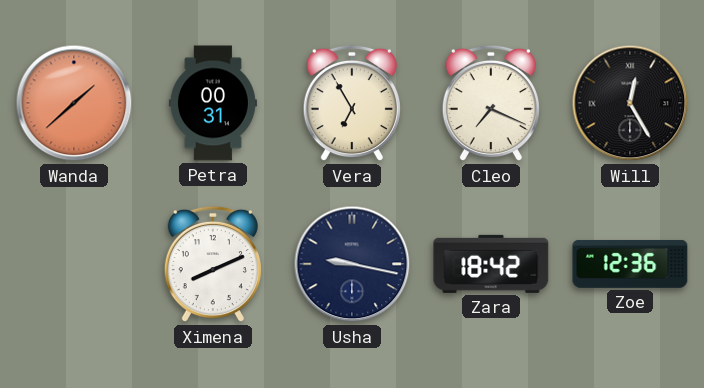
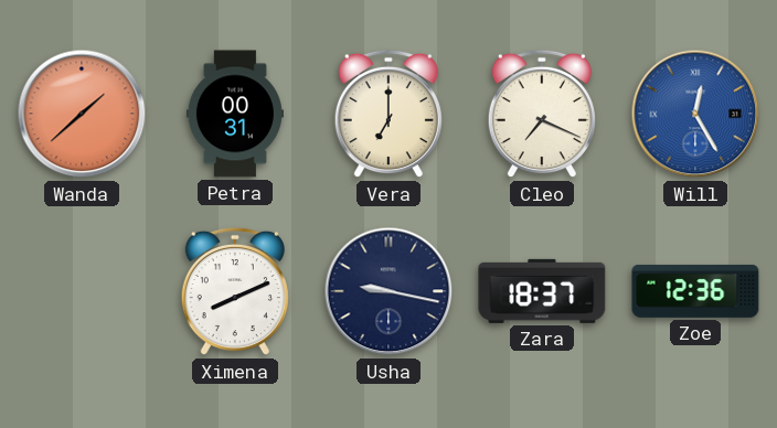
Vera: 6:55 -> 7:00
Will dial: black -> blue
Zara: 18:42 -> 18:37
